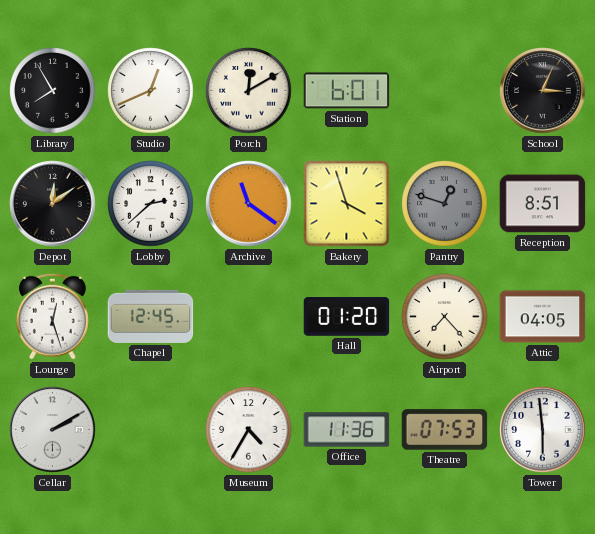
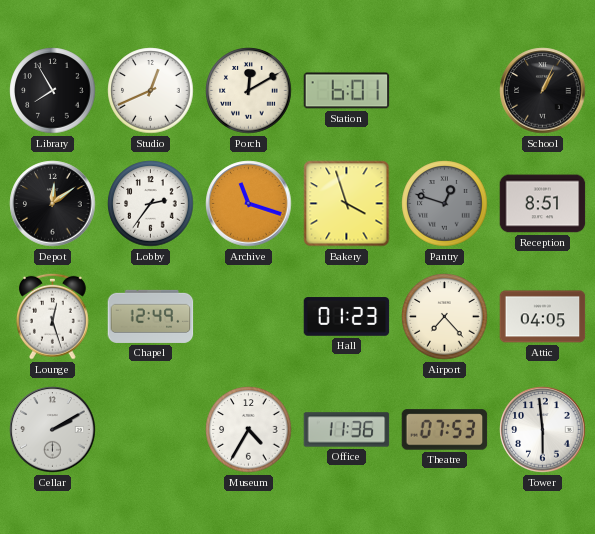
School: 3:04 -> 1:04
Lobby: 2:38 -> 2:36
Archive: 11:21 -> 11:18
Chapel: 12:45 -> 12:49
Hall: 01:20 -> 01:23
